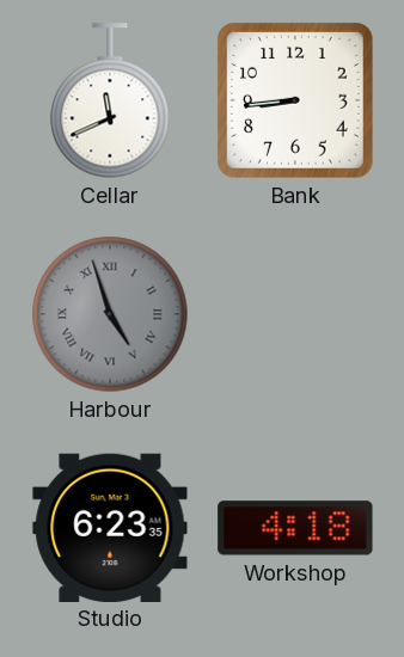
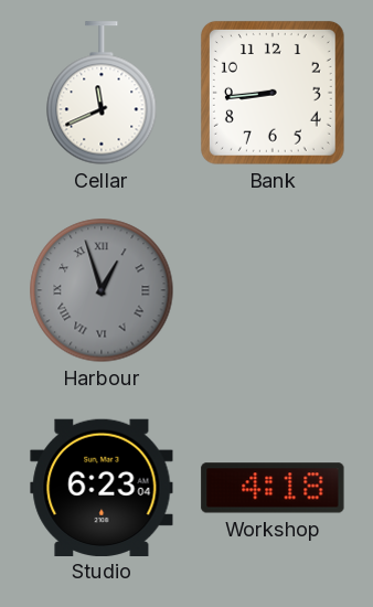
Harbour: 4:57 -> 12:57
Studio: 6:23:35 -> 6:23:04
